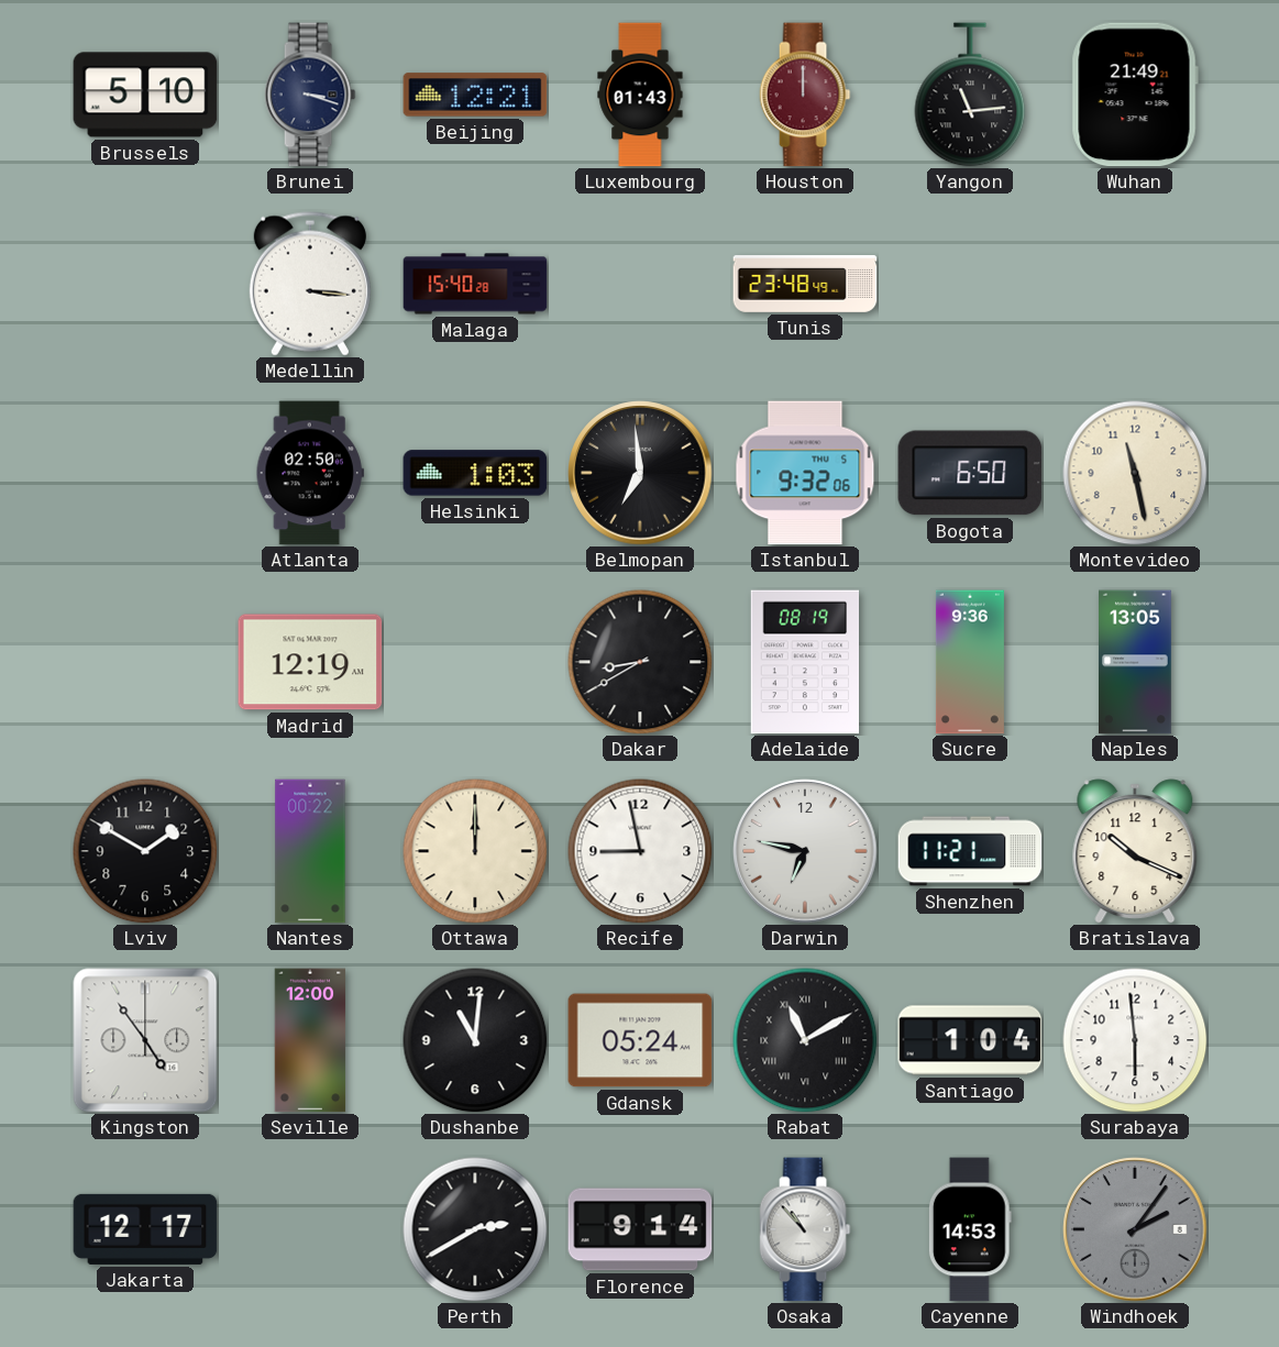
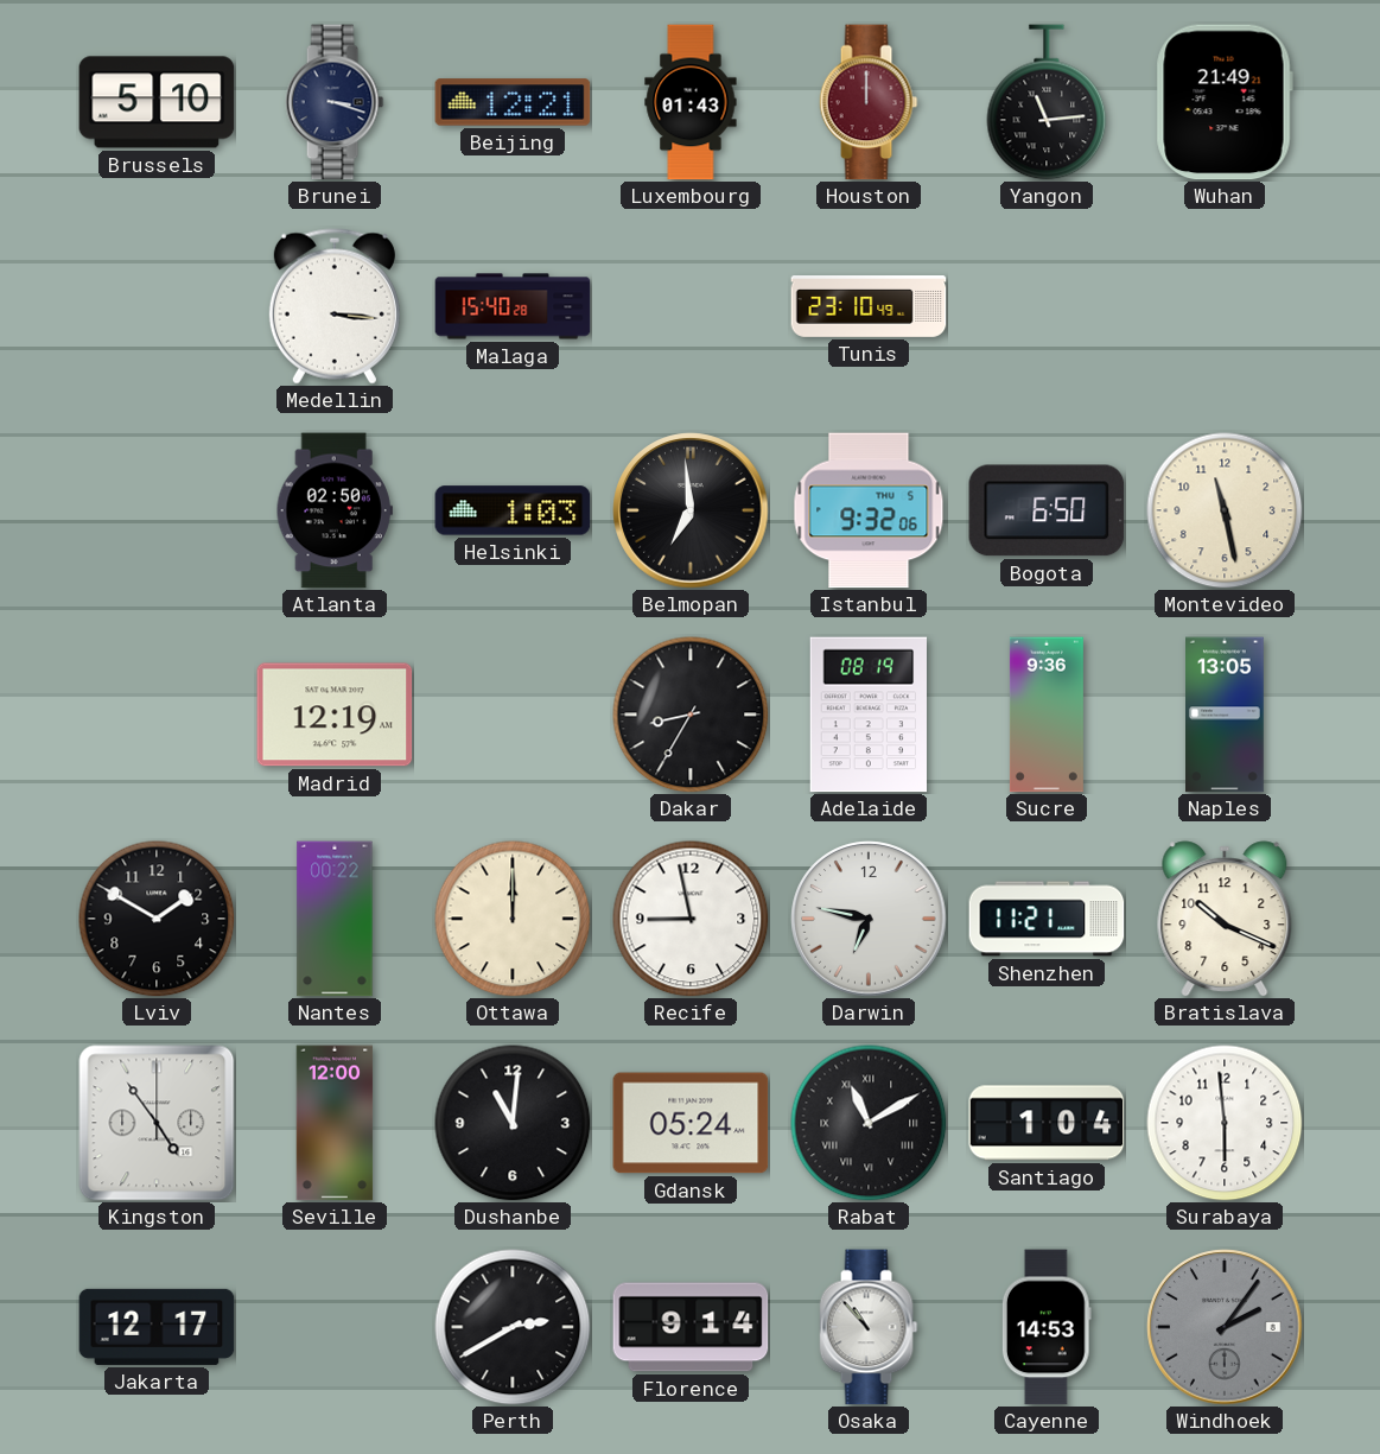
Tunis: 23:48 -> 23:10
Dakar: 8:40 -> 8:35
